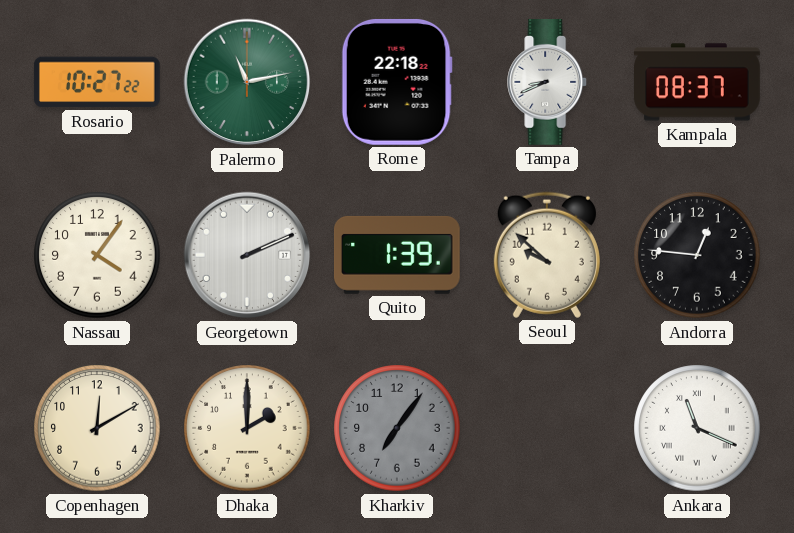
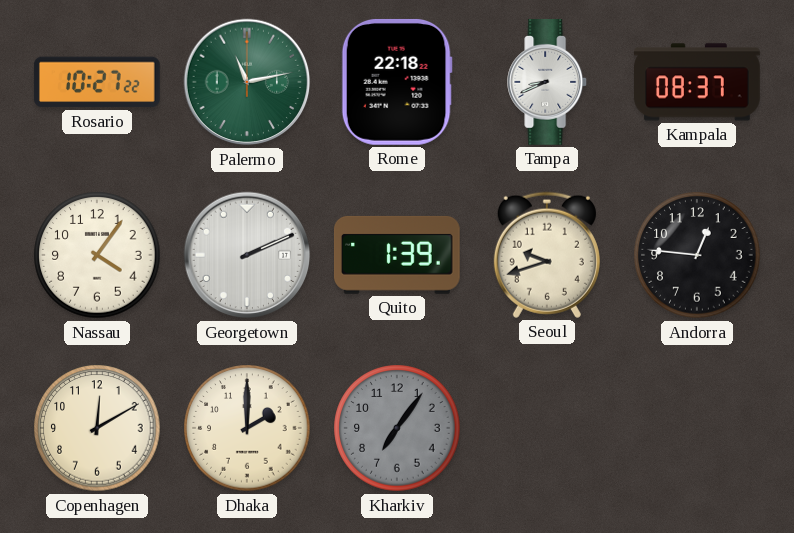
Seoul: 9:52 -> 9:42
Ankara: 11:19 -> none
